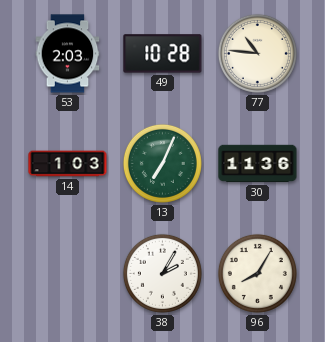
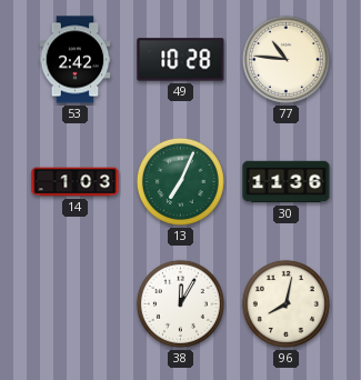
53: 2:03 -> 2:42
38: 2:05 -> 12:05
96: 8:05 -> 8:02
